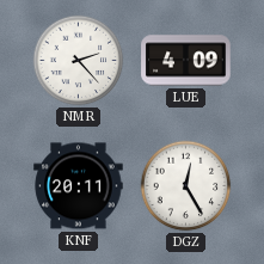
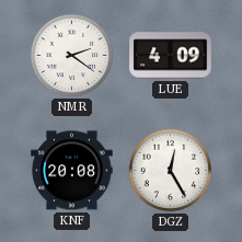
NMR: 2:23 -> 2:21
KNF: 20:11 -> 20:08
